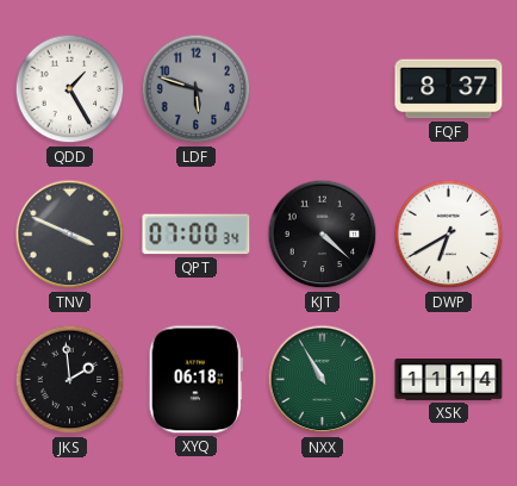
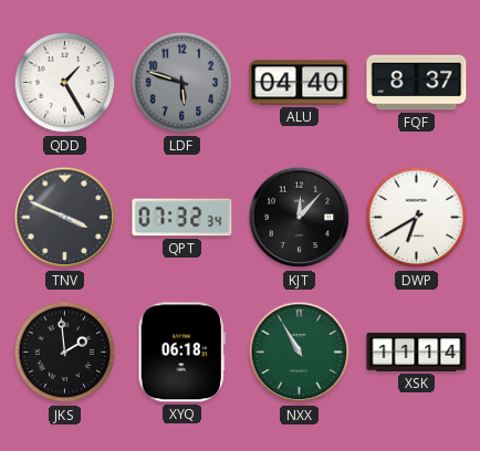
ALU: none -> 04:40
QPT: 07:00 -> 07:32
KJT: 4:22 -> 12:07
